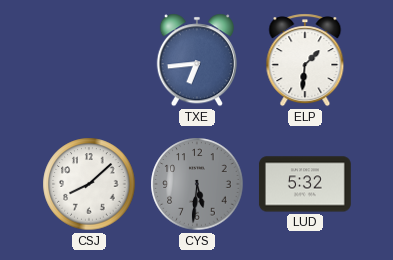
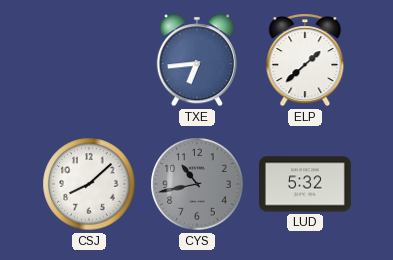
ELP: 1:31 -> 1:38
CYS: 5:31 -> 10:43
